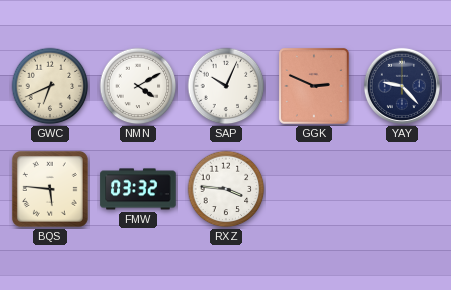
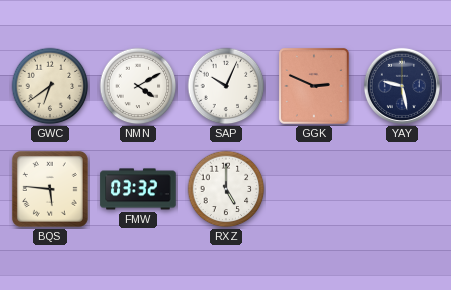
GWC: 6:41 -> 6:39
YAY: 9:23 -> 9:28
RXZ: 3:46 -> 5:00
